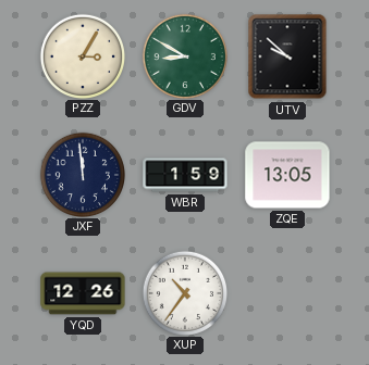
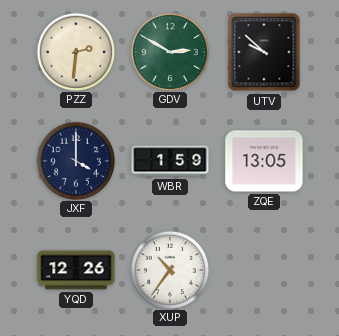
PZZ: 3:05 -> 2:31
GDV: 8:50 -> 2:50
JXF: 11:59 -> 4:00
